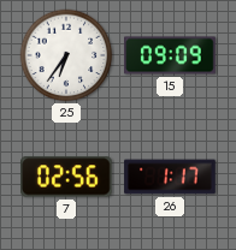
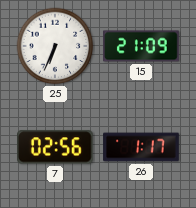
25: 6:36 -> 6:34
15: 09:09 -> 21:09
